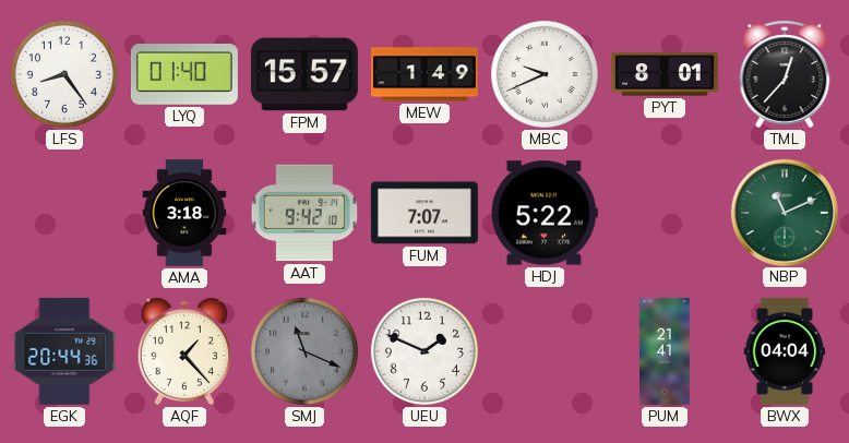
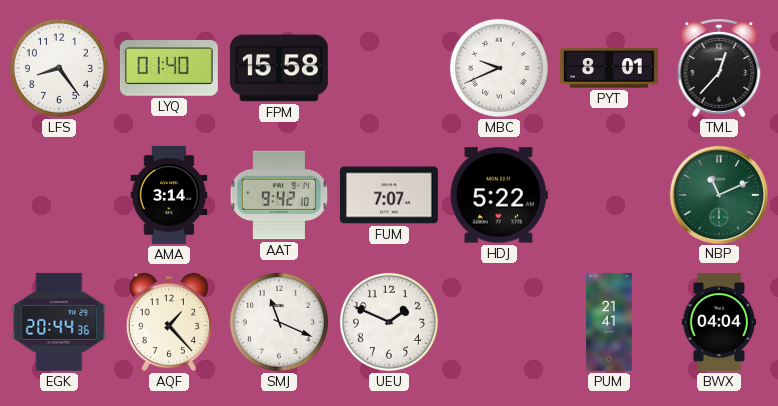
FPM: 15:57 -> 15:58
MEW: 1:49 -> none
AMA: 3:18 -> 3:14
SMJ dial: grey -> white
